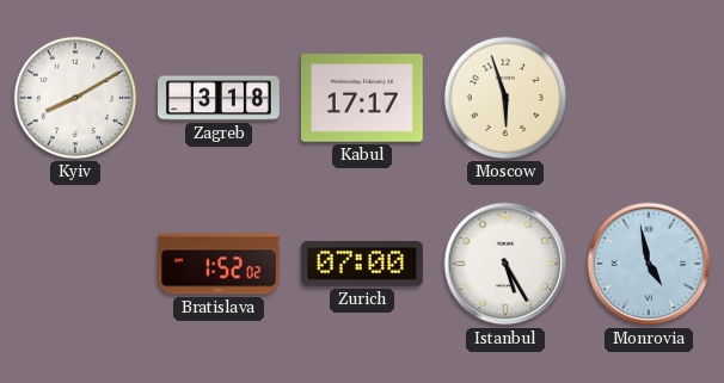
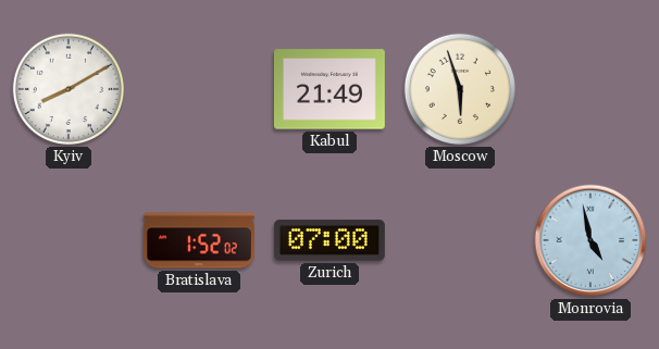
Zagreb: 3:18 -> none
Kabul: 17:17 -> 21:49
Istanbul: 5:25 -> none
